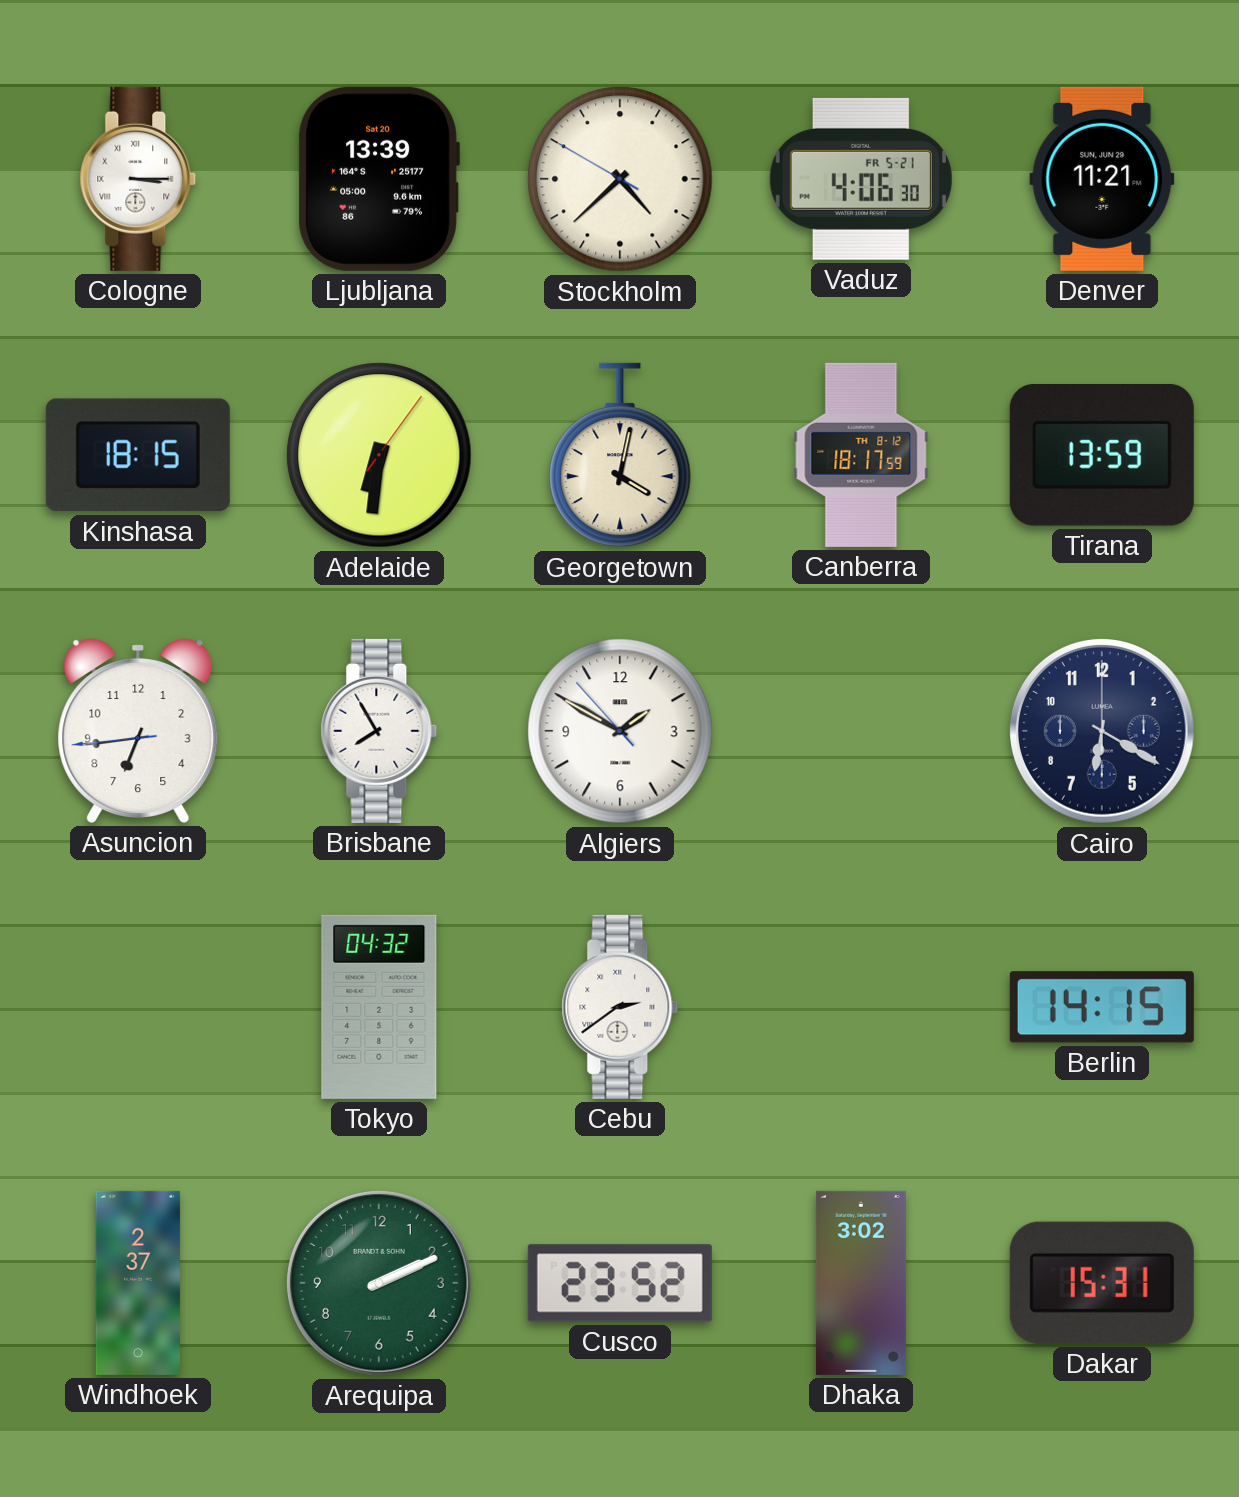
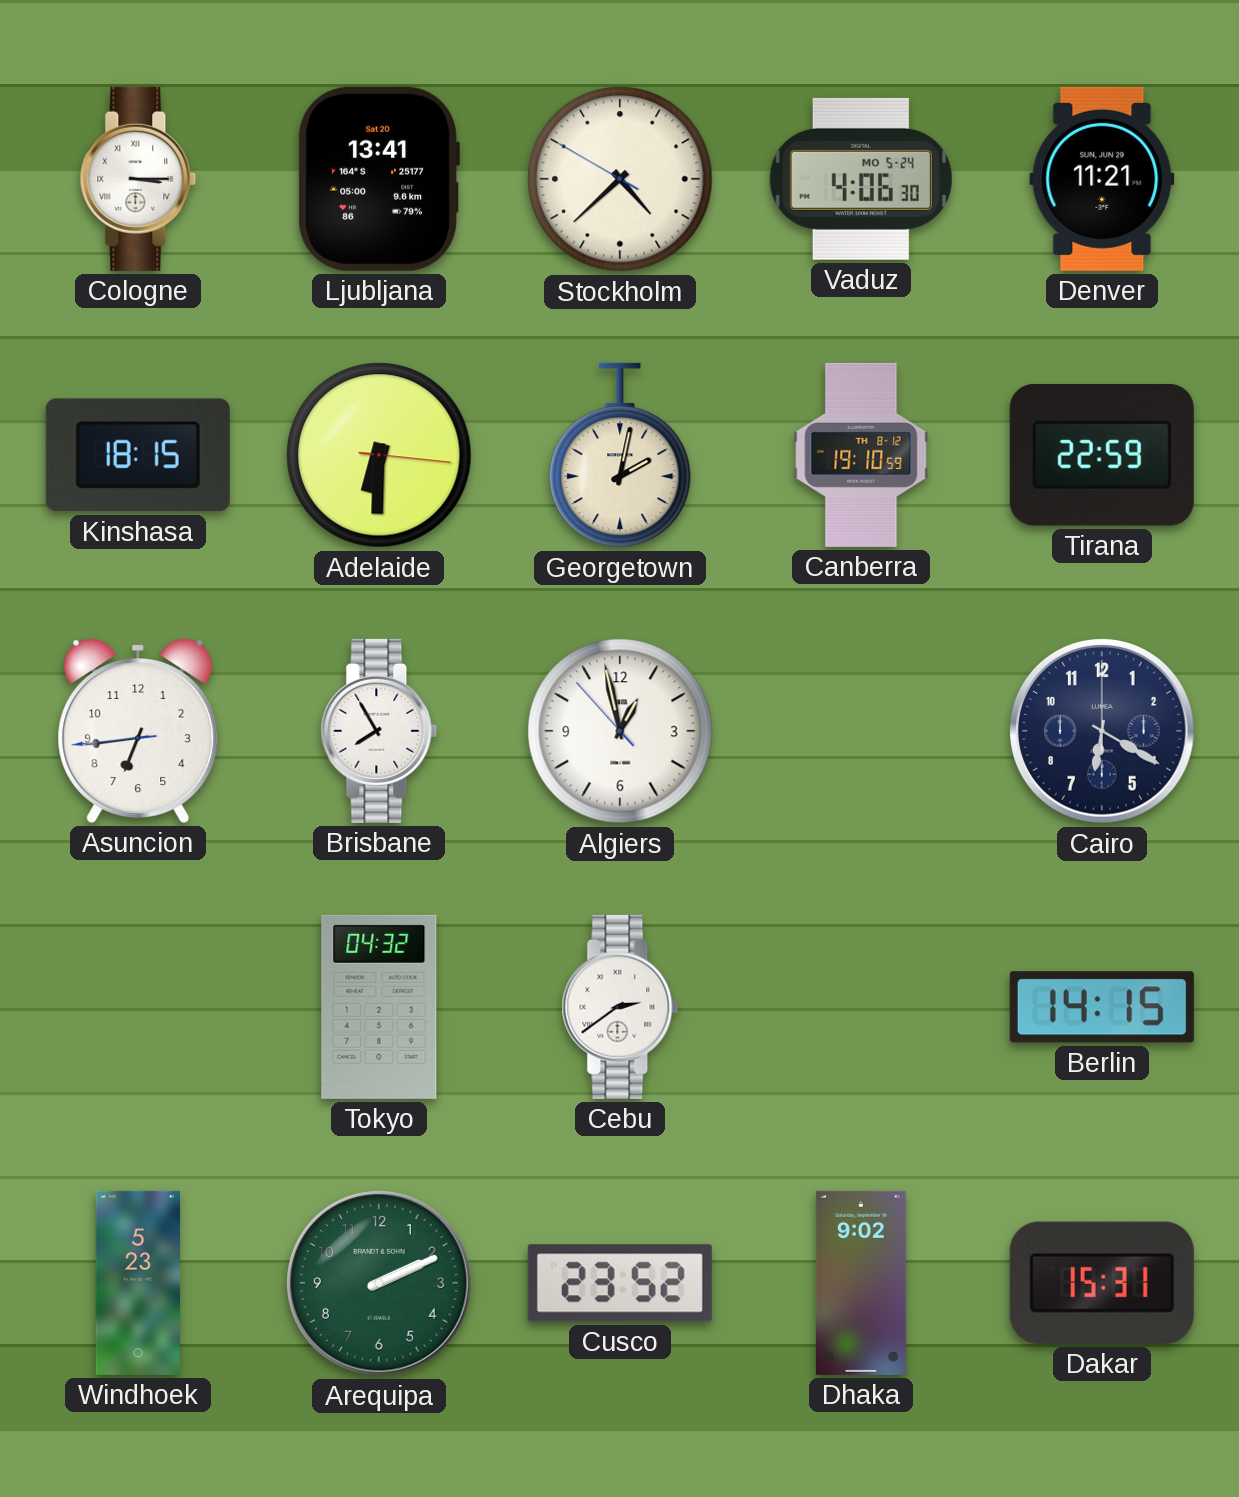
Ljubljana: 13:39 -> 13:41
Vaduz date: FR 5-21 -> MO 5-24
Adelaide: 6:31 -> 6:30
Georgetown: 4:02 -> 2:02
Canberra: 18:17 -> 19:10
Tirana: 13:59 -> 22:59
Algiers: 1:49 -> 12:57
Windhoek: 2:37 -> 5:23
Dhaka: 3:02 -> 9:02
